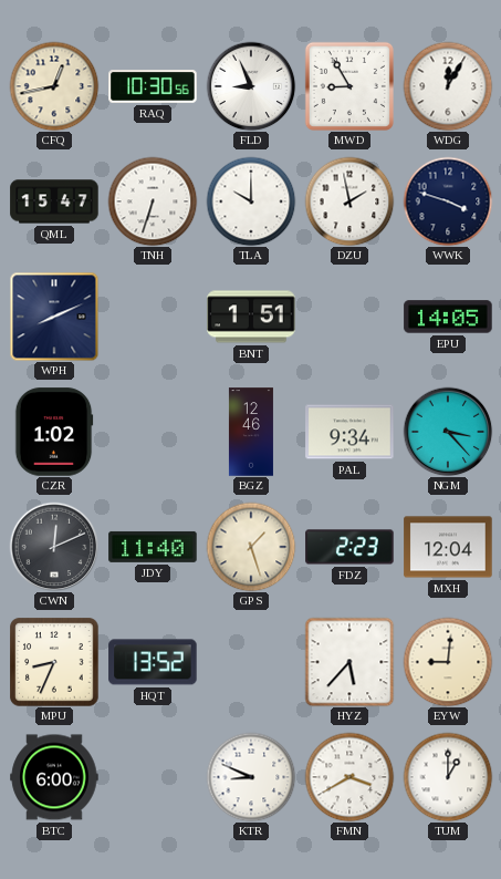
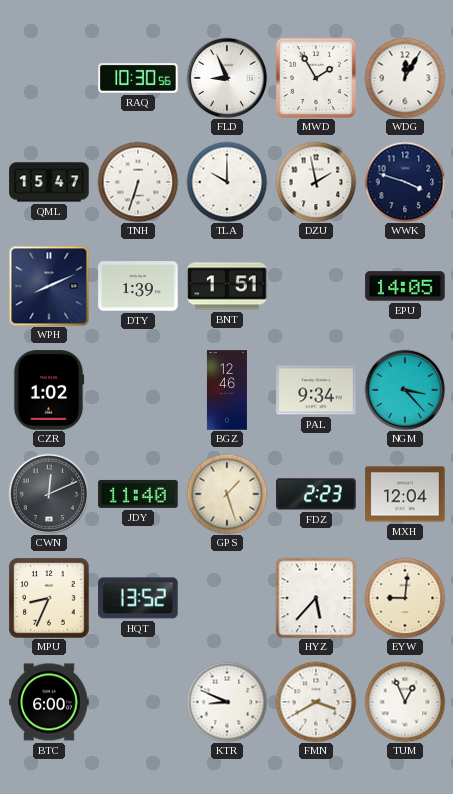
CFQ: 12:43 -> none
MWD: 8:55 -> 1:55
DTY: none -> 1:39
TUM: 1:00 -> 12:56
